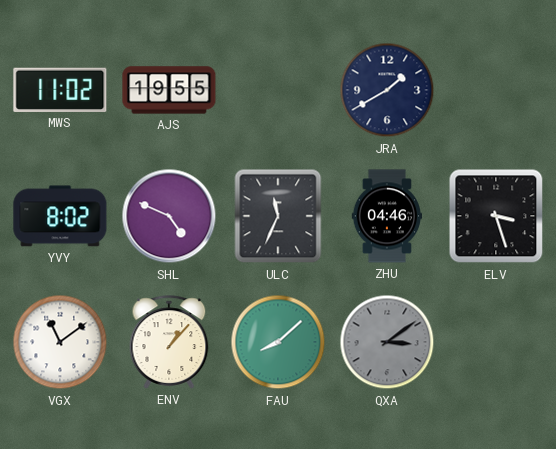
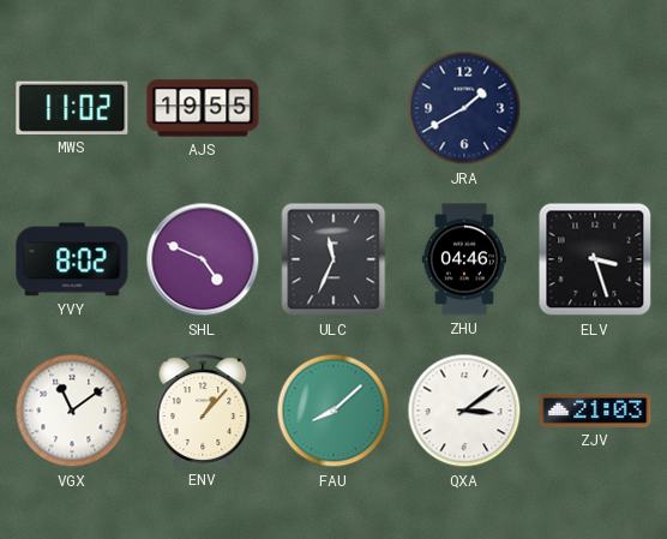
QXA dial: grey -> white
ZJV: none -> 21:03
